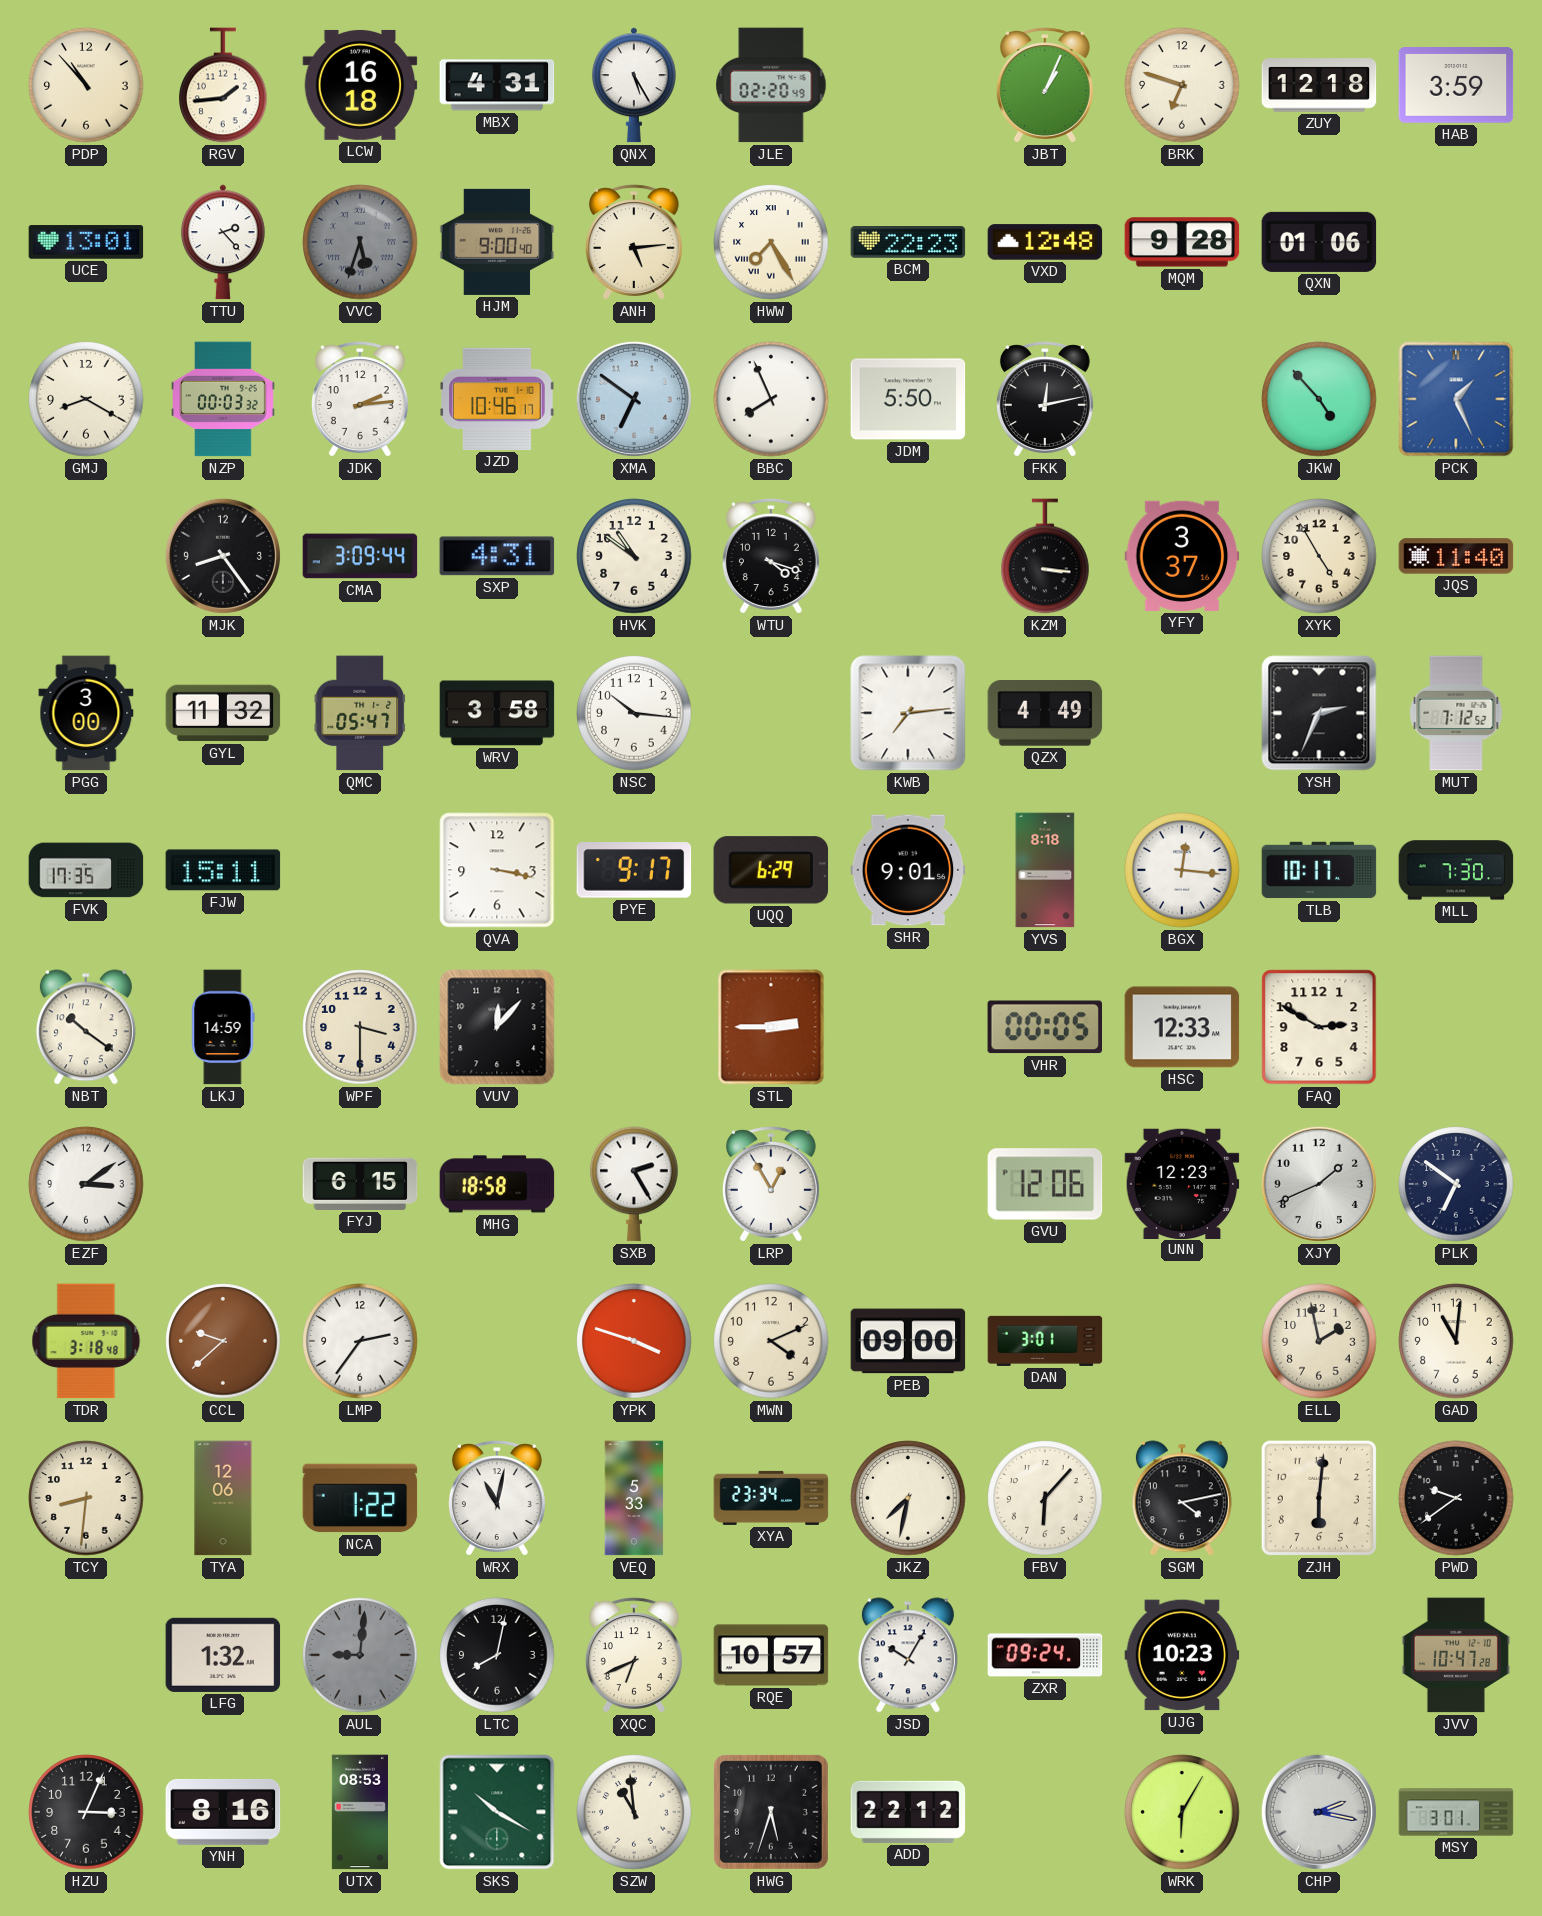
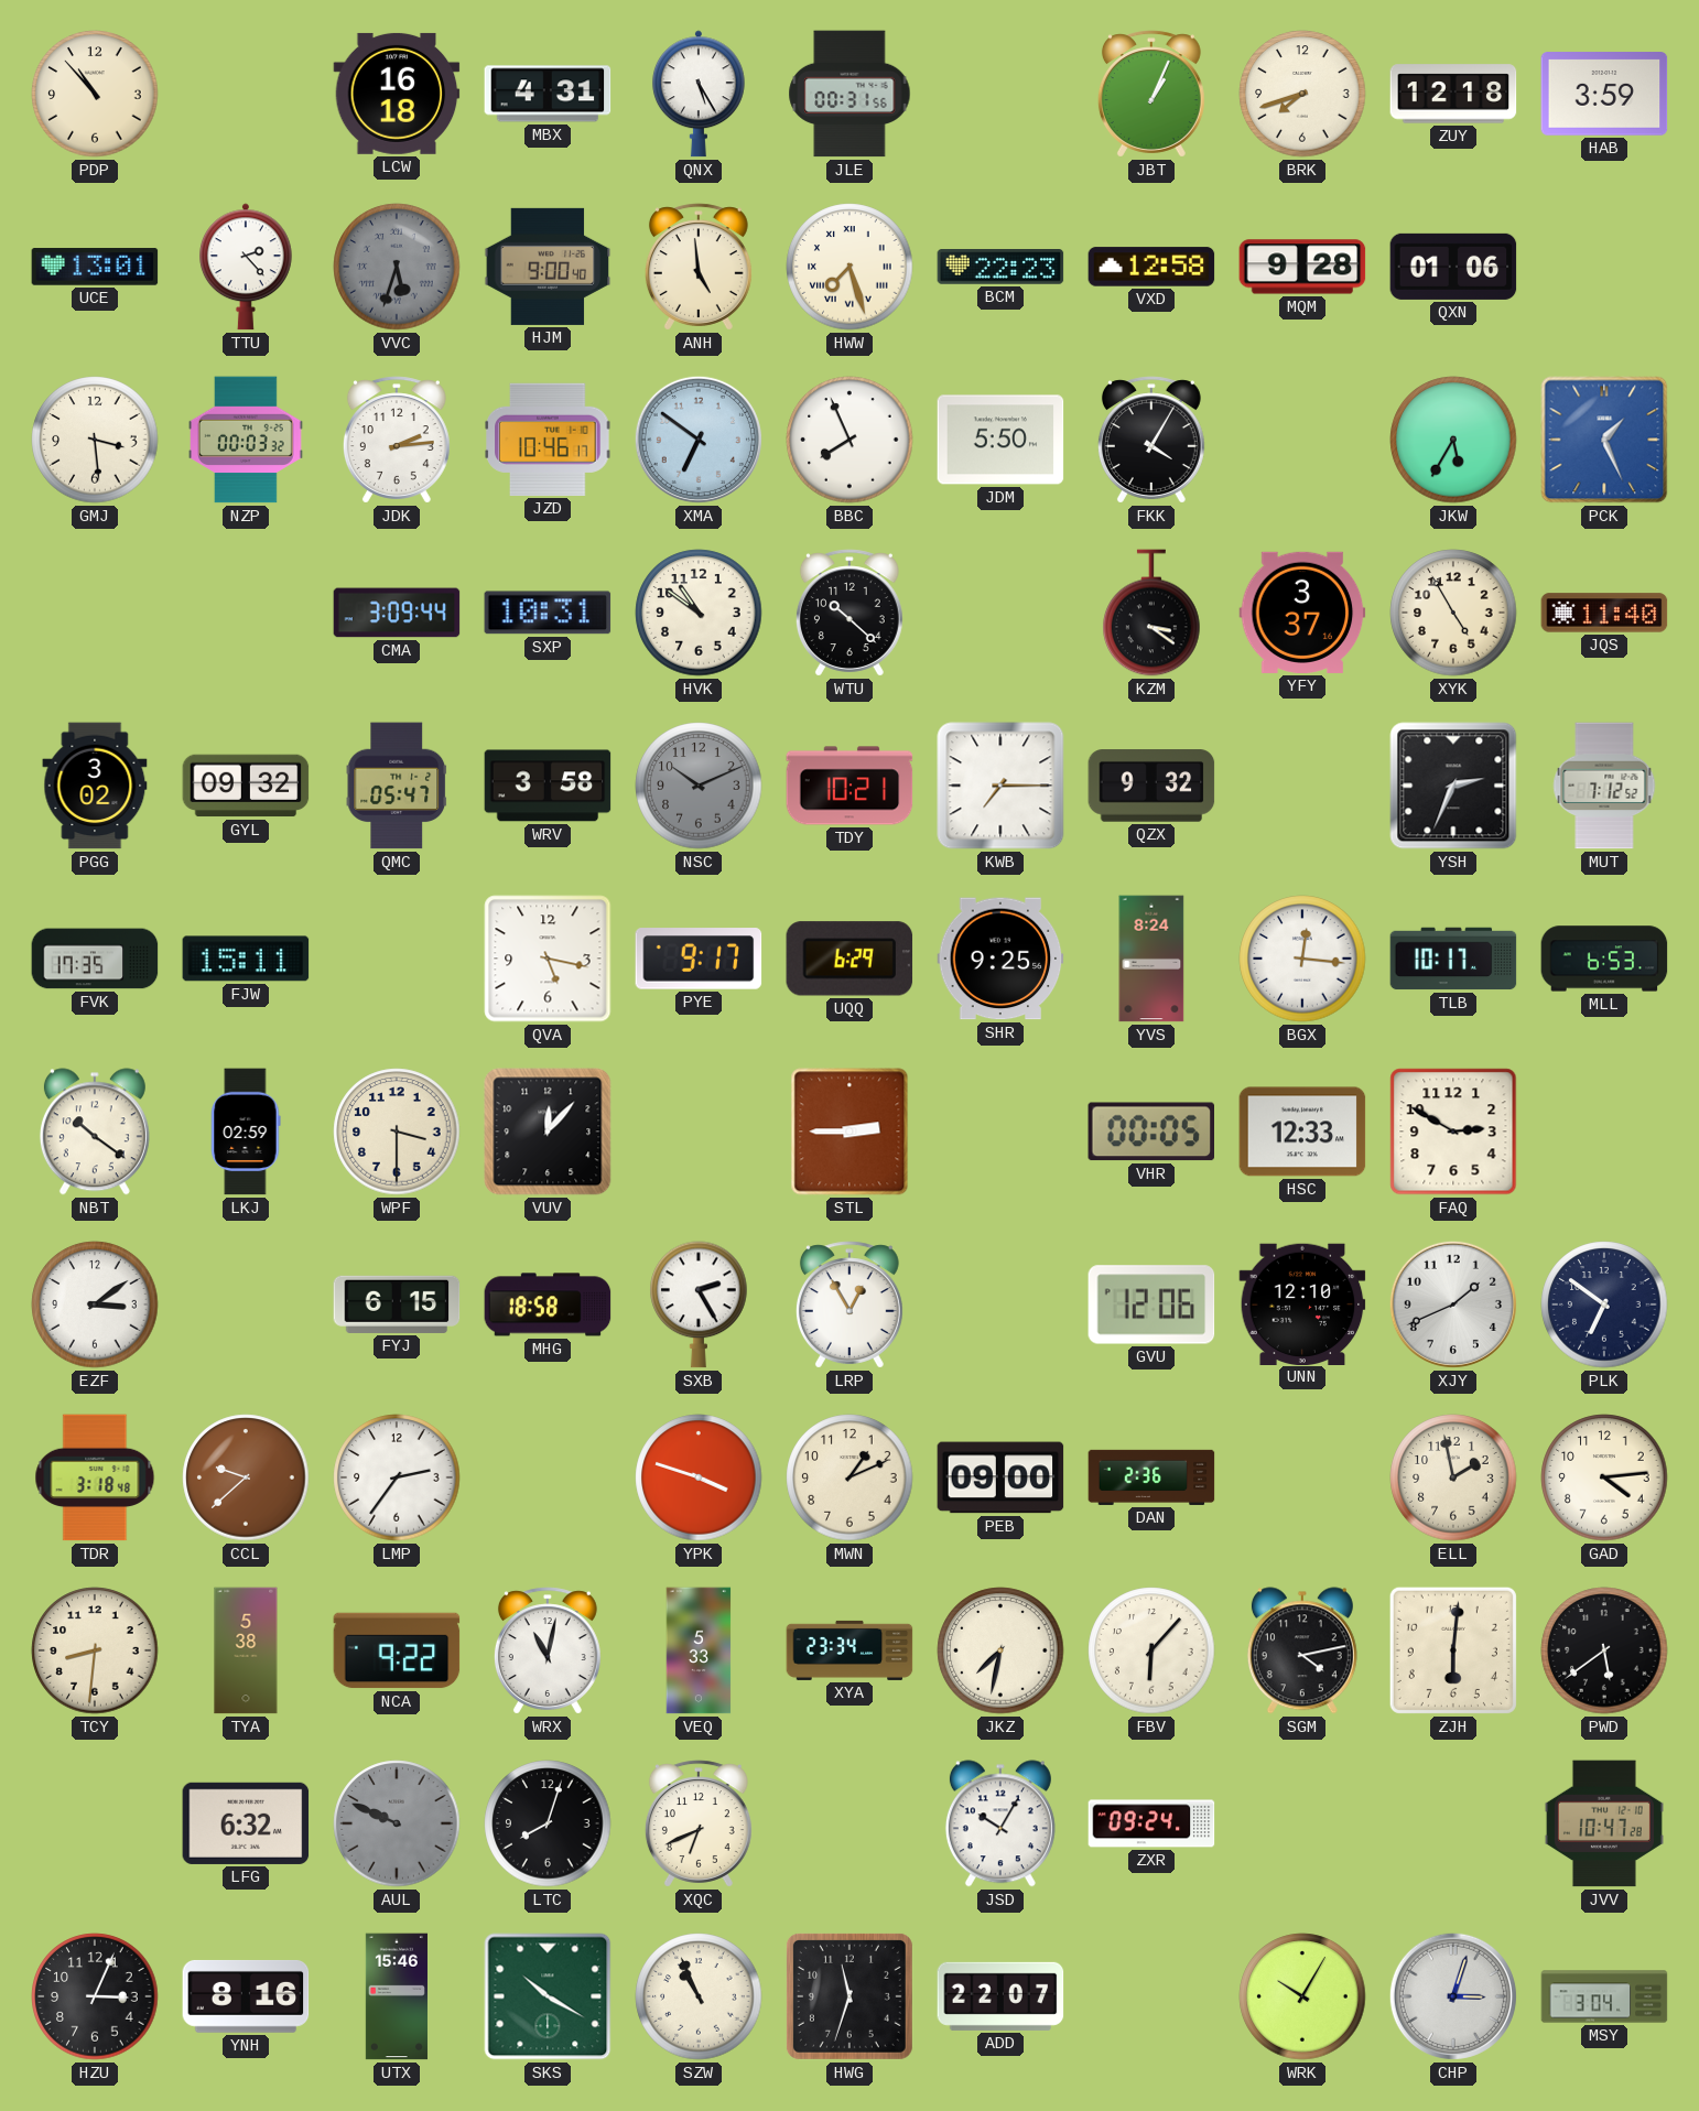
RGV: 1:44 -> none
JLE: 02:20 -> 00:31
BRK: 6:48 -> 7:42
ANH: 5:14 -> 4:59
HWW: 7:25 -> 7:27
VXD: 12:48 -> 12:58
GMJ: 8:20 -> 3:29
FKK: 12:13 -> 4:05
JKW: 4:53 -> 5:35
MJK: 8:24 -> none
SXP: 4:31 -> 10:31
WTU: 4:18 -> 10:22
KZM: 3:16 -> 3:21
PGG: 3:00 -> 3:02
GYL: 11:32 -> 09:32
NSC: 10:16 -> 10:11
NSC dial: white -> grey
TDY: none -> 10:21
KWB: 7:14 -> 7:15
QZX: 4:49 -> 9:32
QVA: 3:17 -> 5:17
SHR: 9:01 -> 9:25
YVS: 8:18 -> 8:24
MLL: 7:30 -> 6:53
LKJ: 14:59 -> 02:59
UNN: 12:23 -> 12:10
MWN: 4:11 -> 1:11
DAN: 3:01 -> 2:36
GAD: 11:01 -> 4:14
TYA: 12:06 -> 5:38
NCA: 1:22 -> 9:22
PWD: 9:39 -> 5:39
LFG: 1:32 -> 6:32
AUL: 9:01 -> 9:49
LTC: 8:02 -> 8:03
RQE: 10:57 -> none
UJG: 10:23 -> none
UTX: 08:53 -> 15:46
SZW: 10:59 -> 10:56
HWG: 5:33 -> 11:33
ADD: 22:12 -> 22:07
WRK: 6:05 -> 10:05
CHP: 2:17 -> 3:03
MSY: 3:01 -> 3:04
